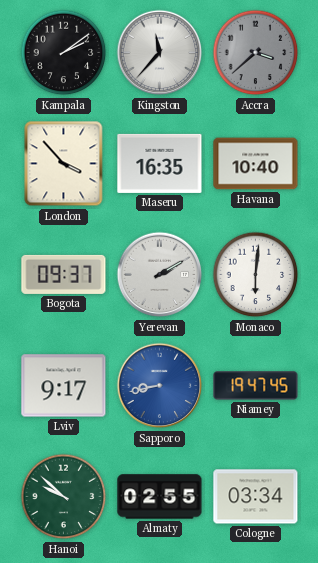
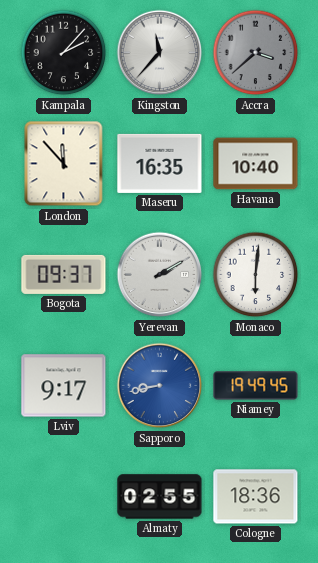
Kampala: 2:09 -> 2:07
London: 3:53 -> 11:53
Niamey: 19:47 -> 19:49
Hanoi: 9:52 -> none
Cologne: 03:34 -> 18:36
